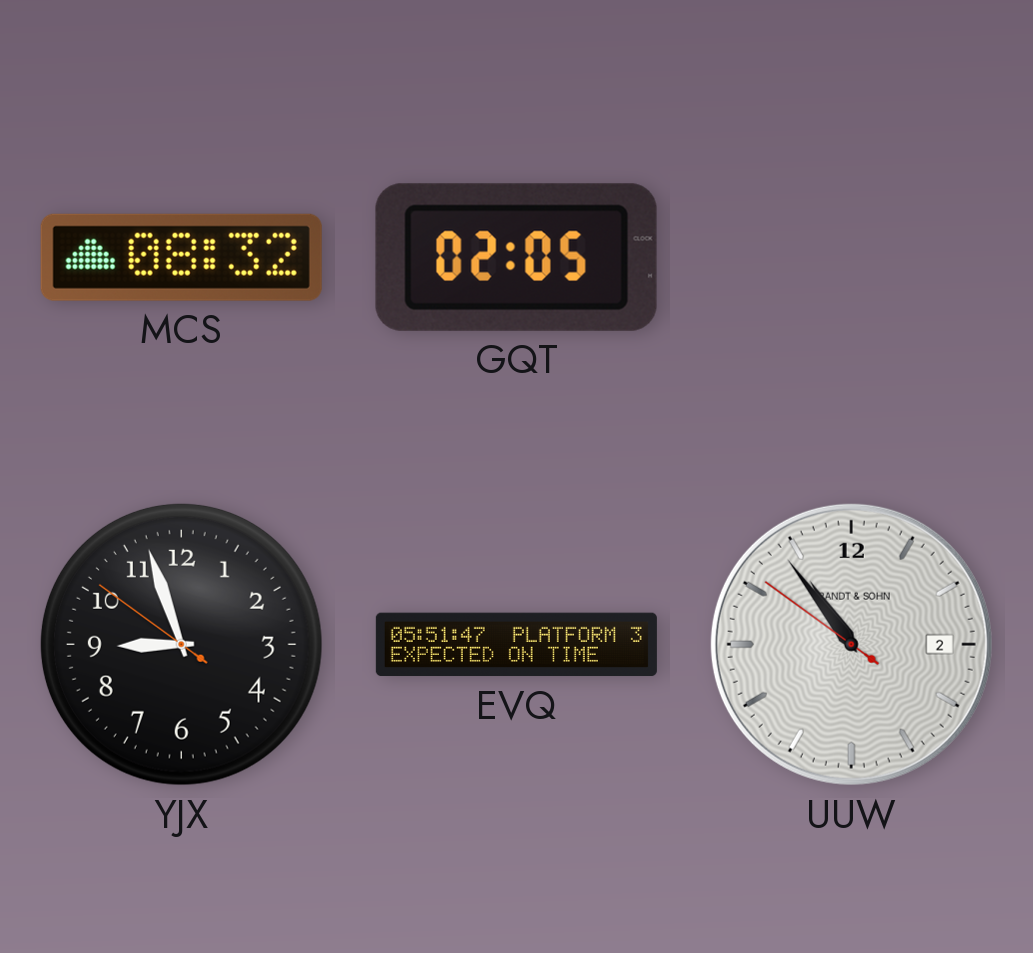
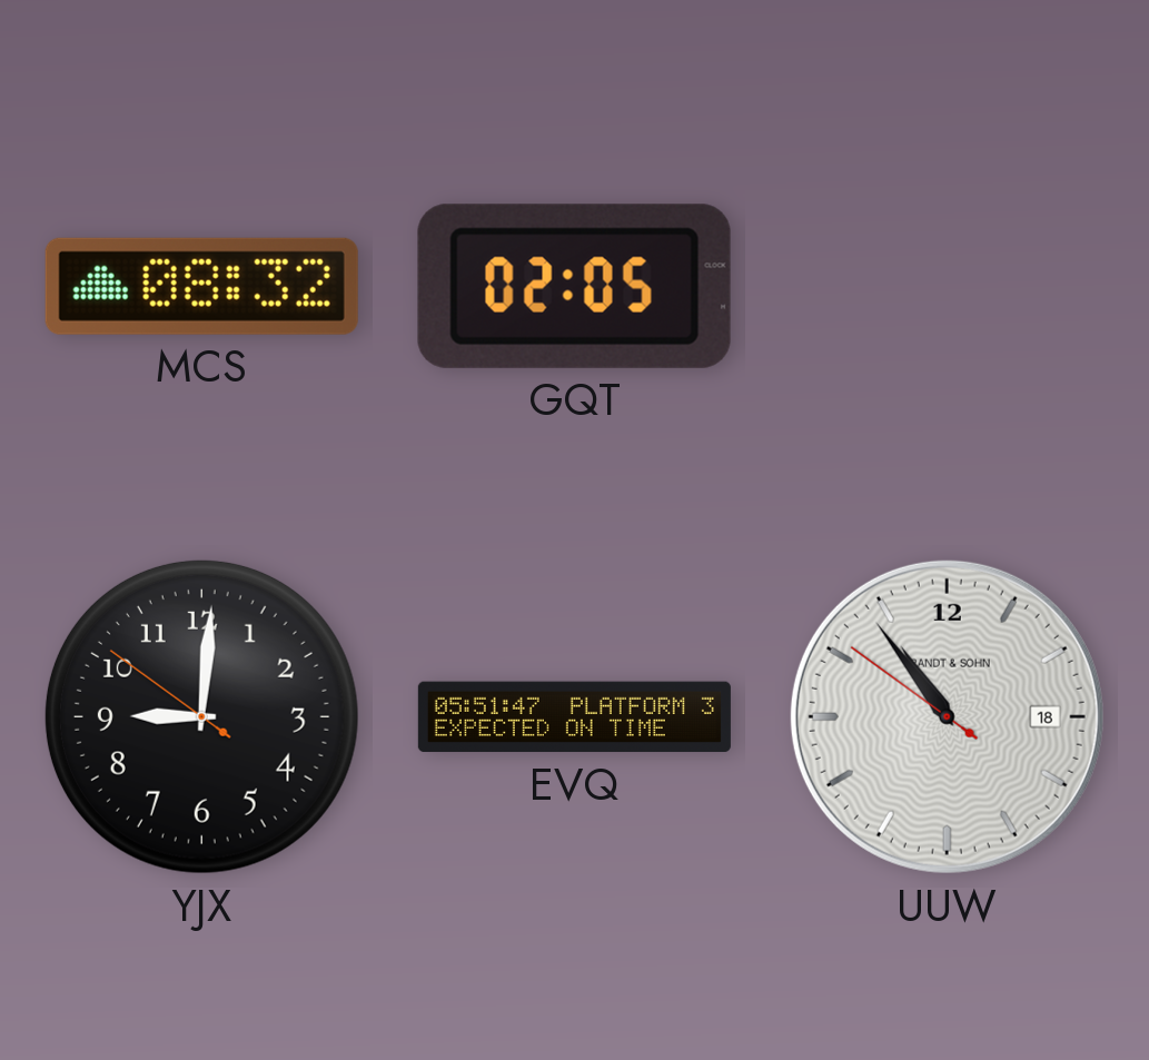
YJX: 8:56 -> 9:00
UUW date: 2 -> 18
